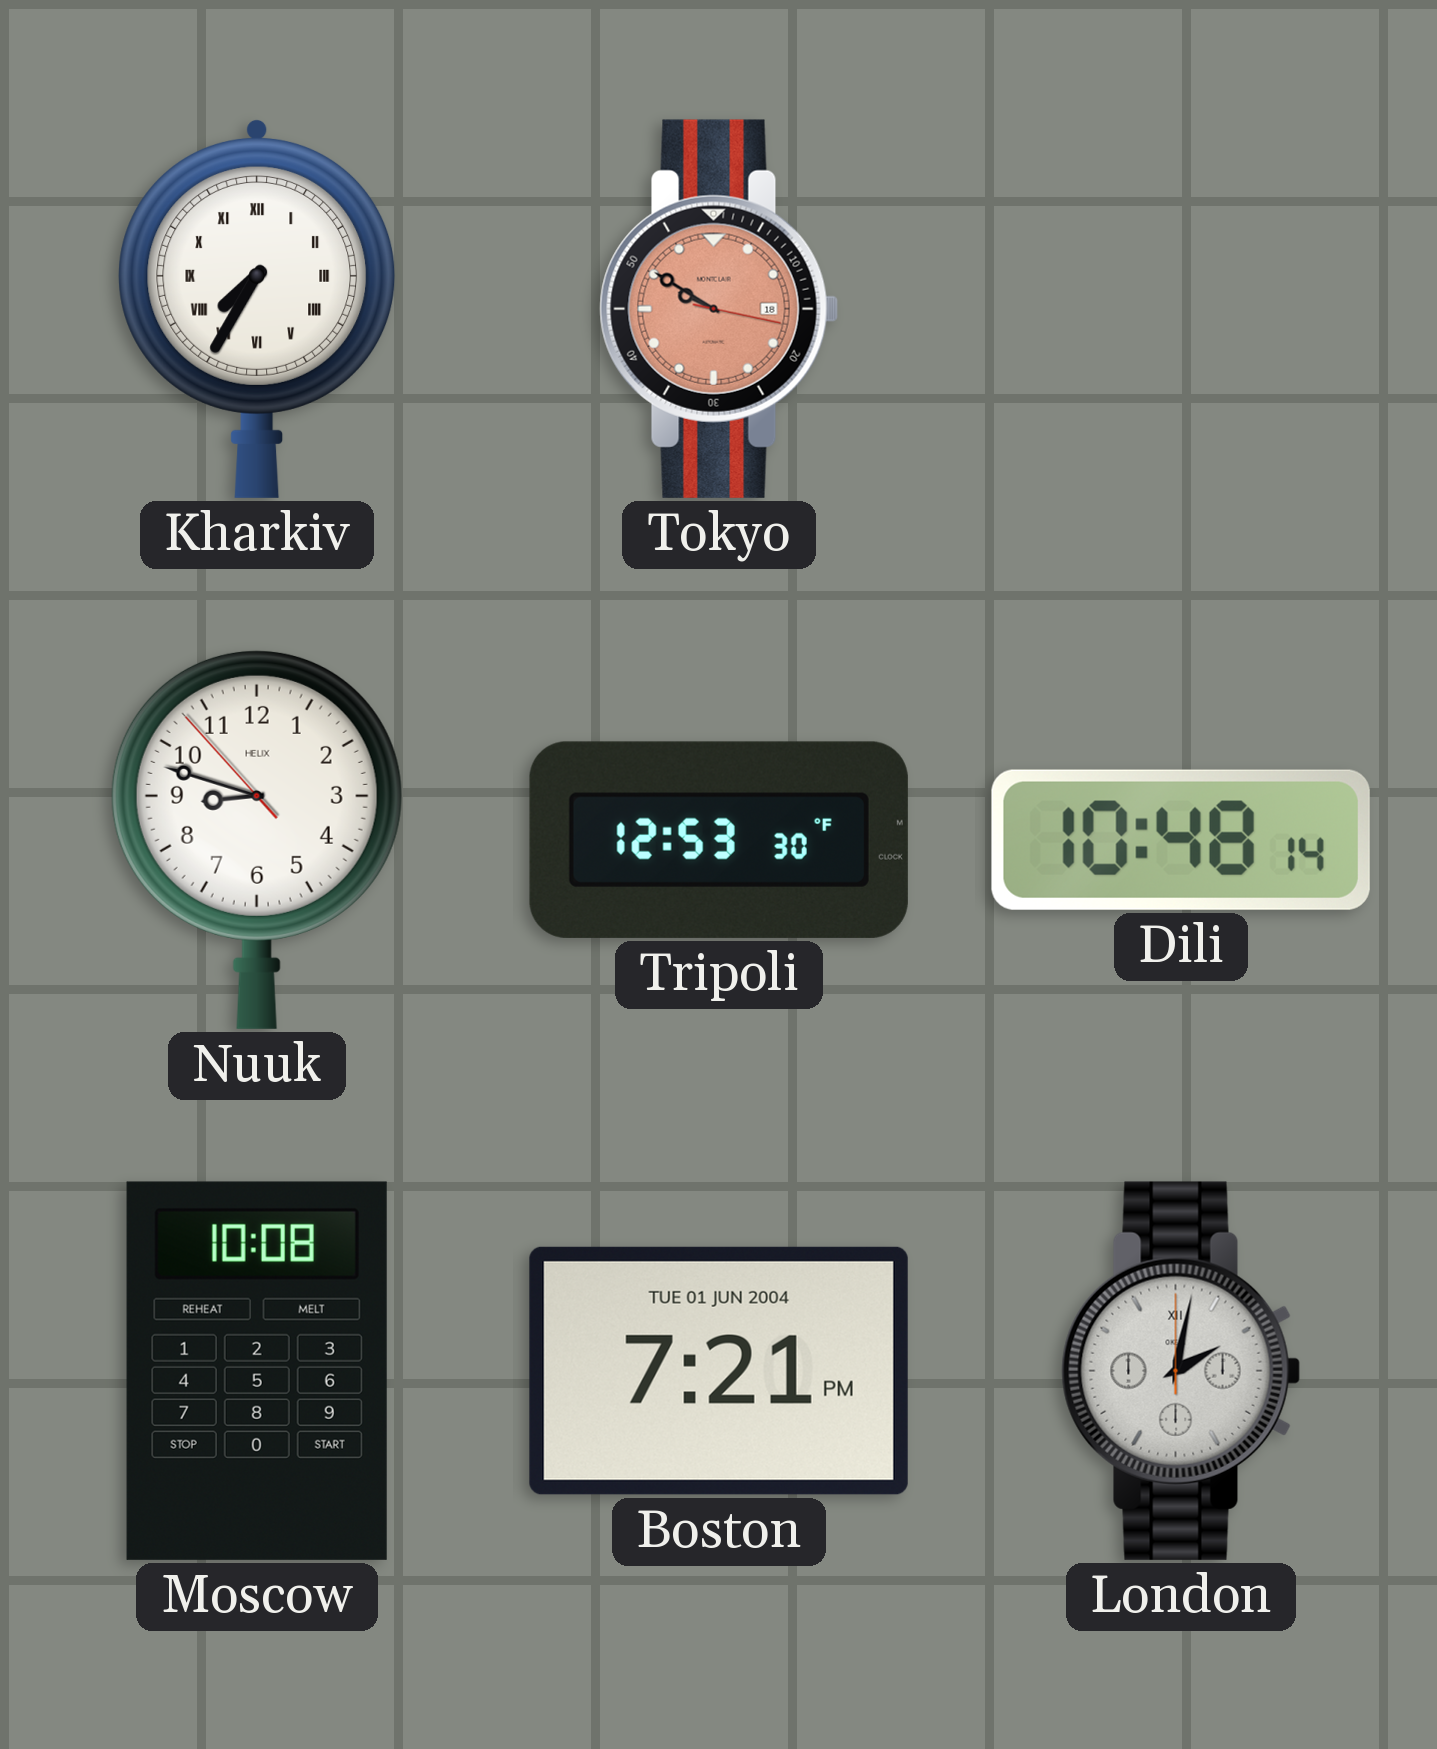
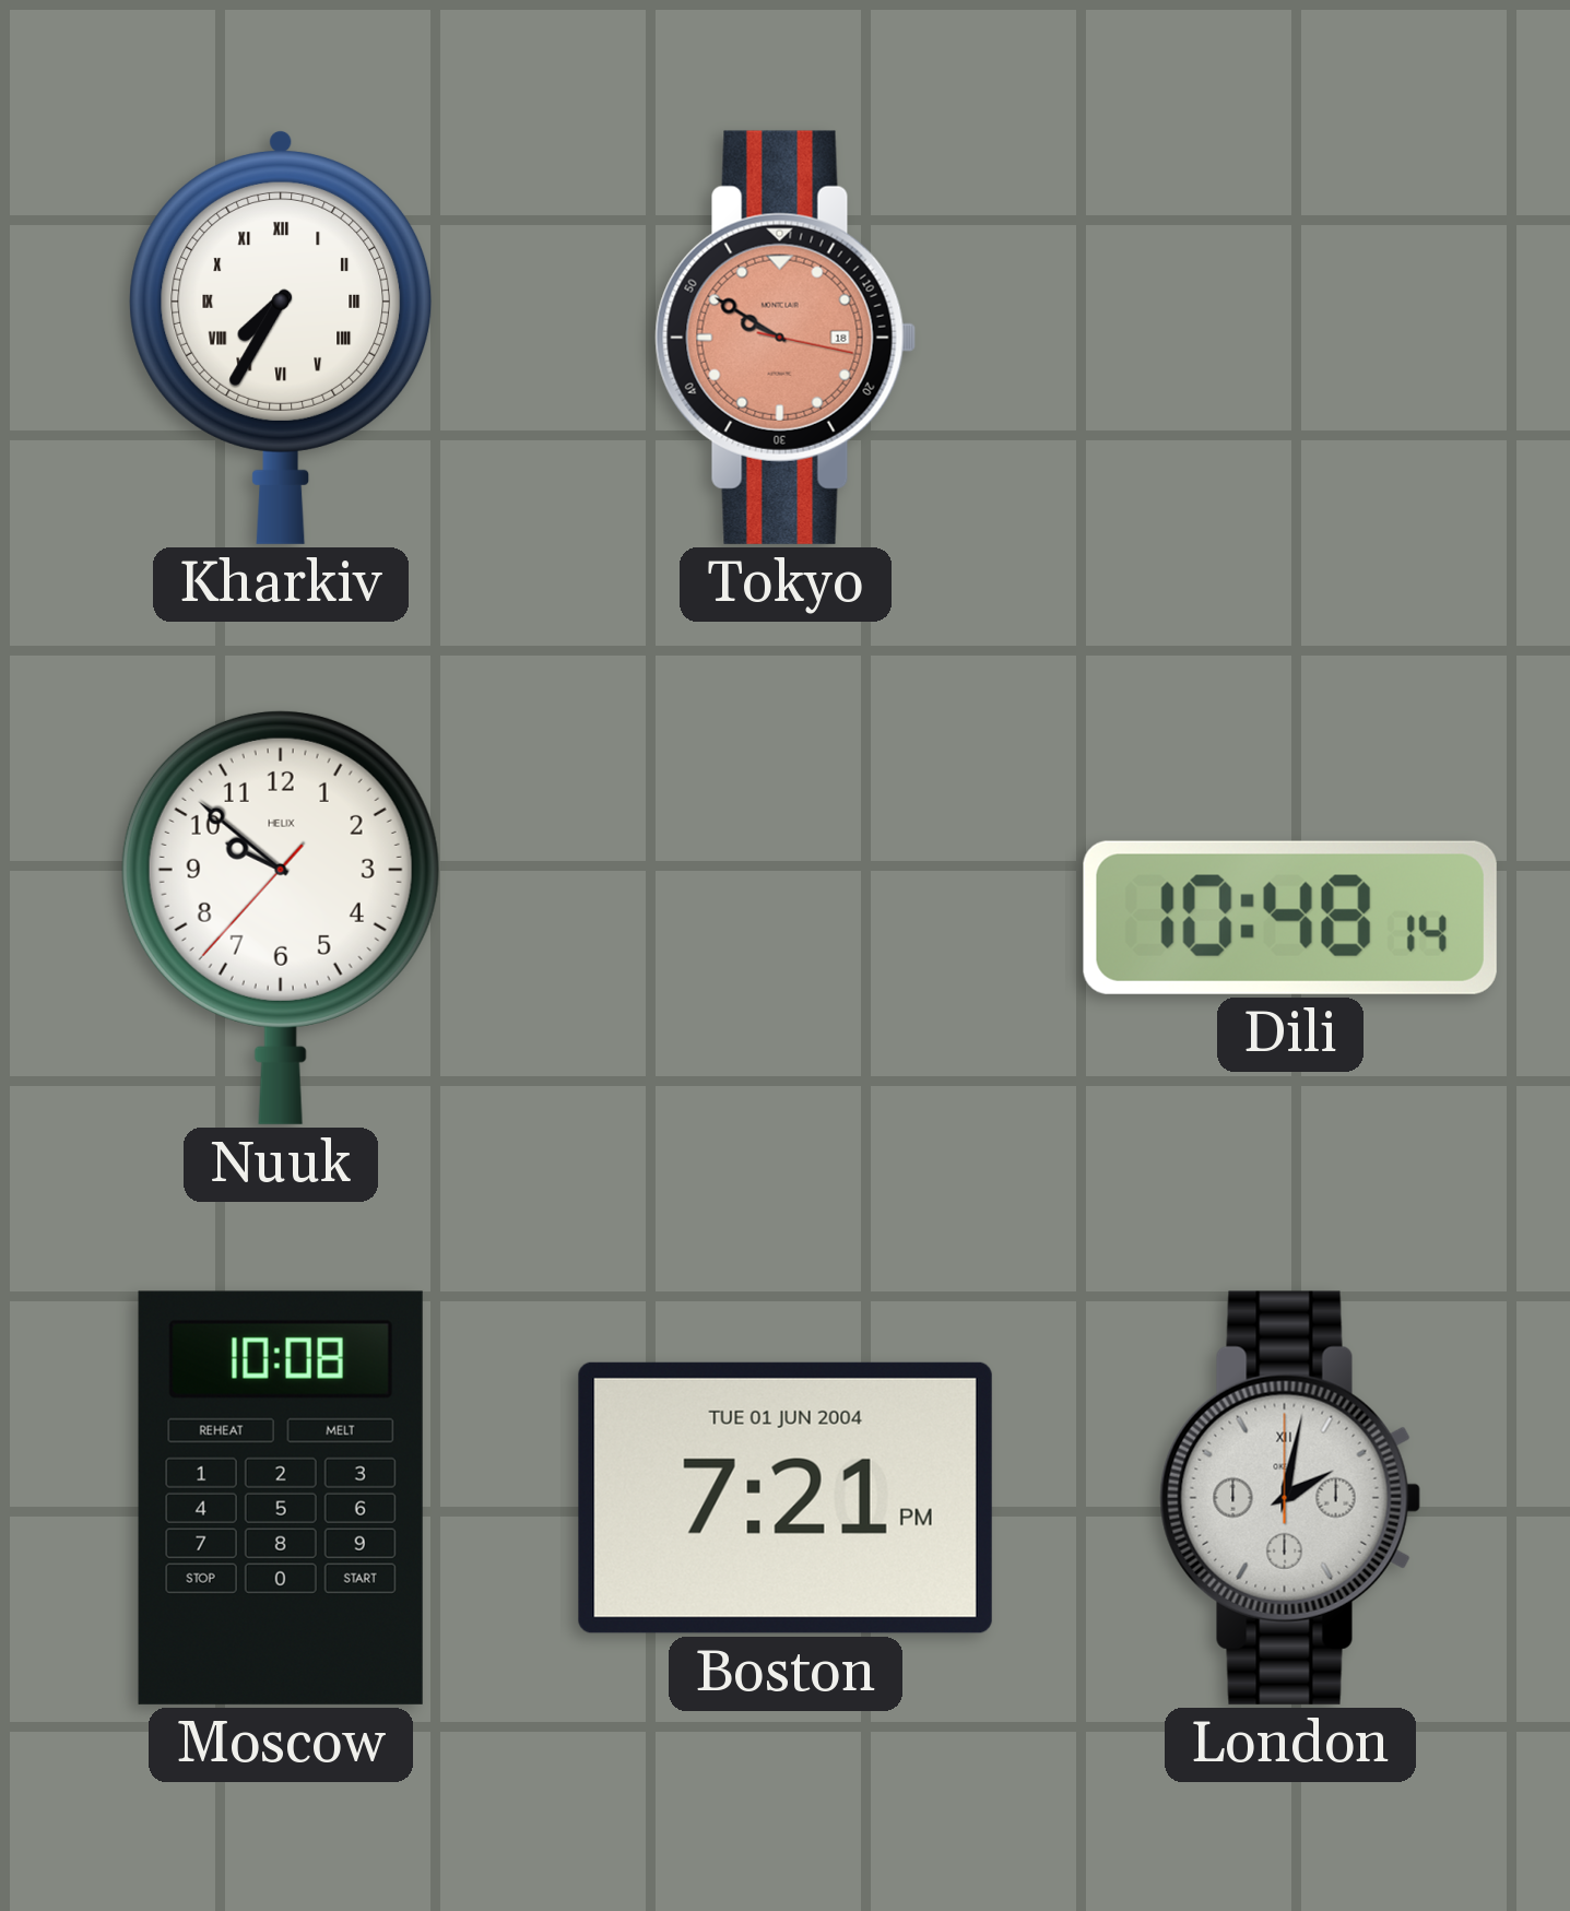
Nuuk: 8:47 -> 9:51
Tripoli: 12:53 -> none
